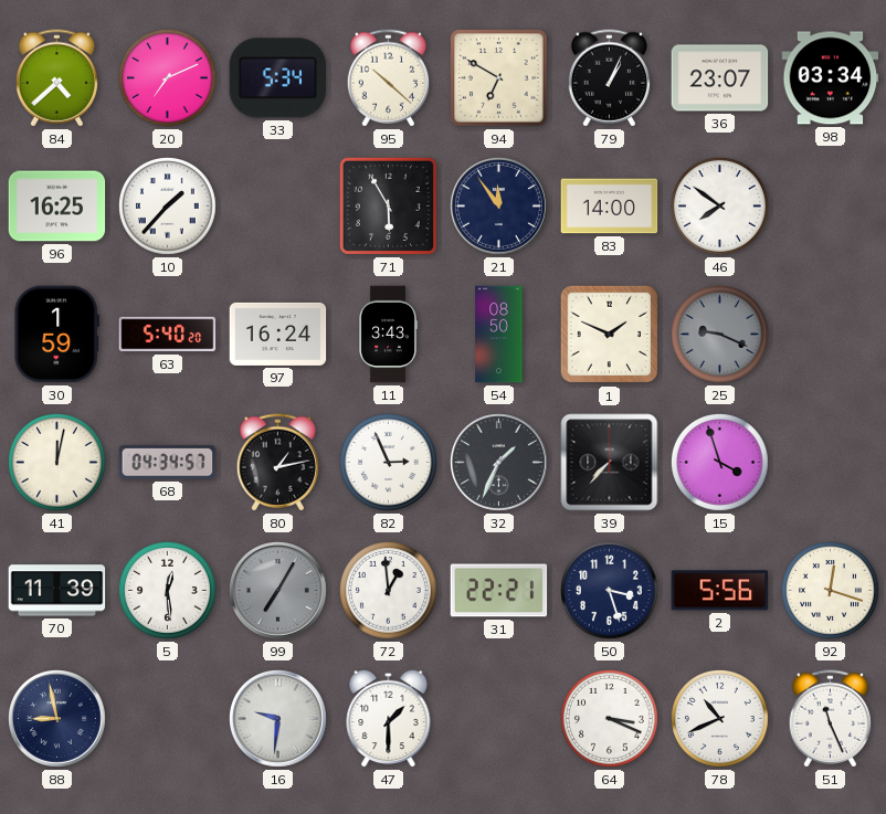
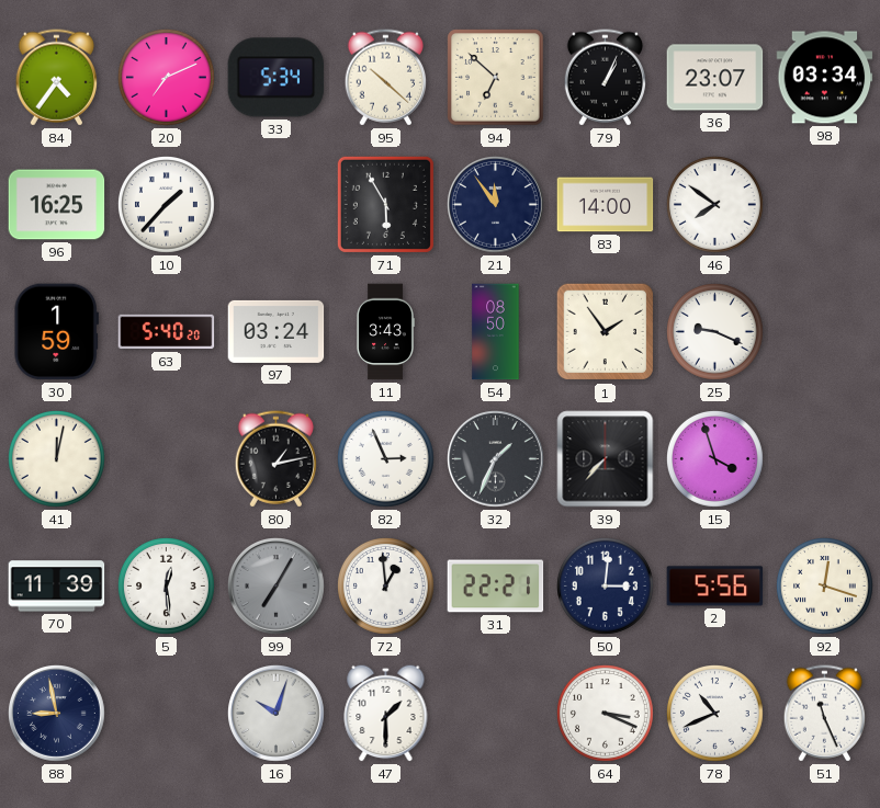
84: 4:38 -> 4:36
94: 6:50 -> 6:52
97: 16:24 -> 03:24
1: 1:49 -> 1:54
25 dial: grey -> white
68: 04:34 -> none
50: 3:27 -> 3:01
16: 9:31 -> 10:03
